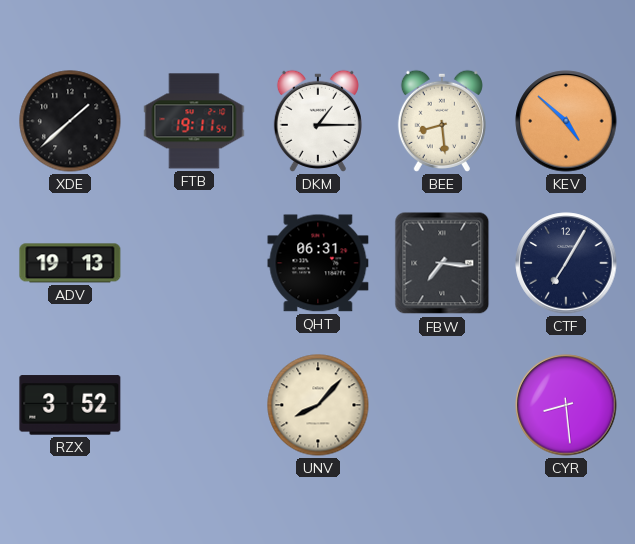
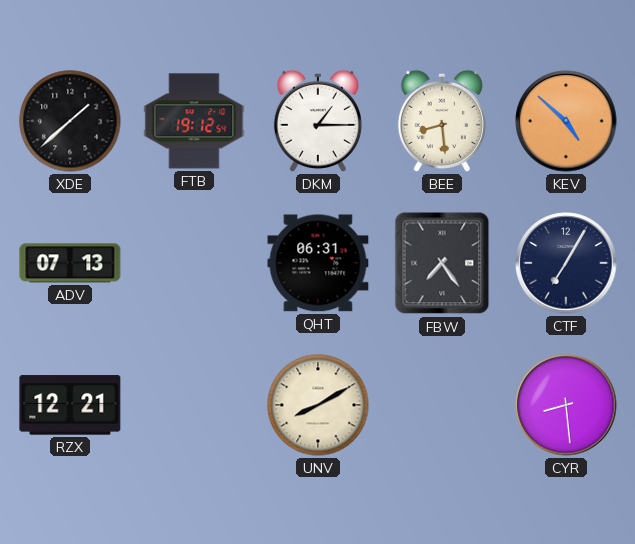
FTB: 19:11 -> 19:12
ADV: 19:13 -> 07:13
FBW: 7:16 -> 7:24
RZX: 3:52 -> 12:21
UNV: 8:07 -> 8:10
